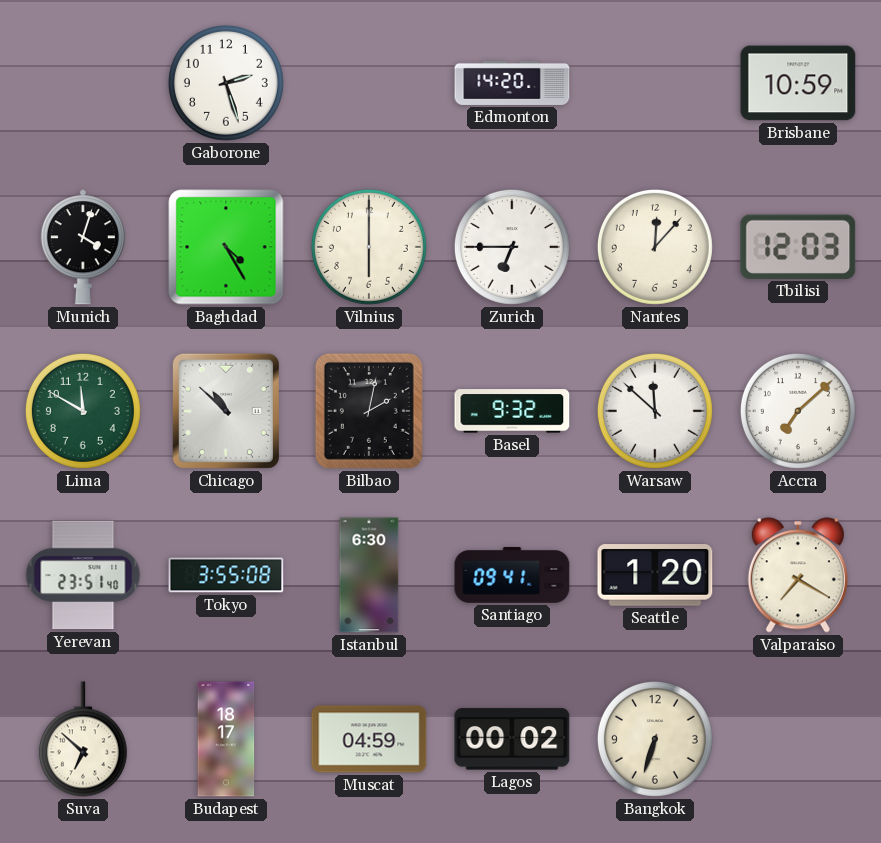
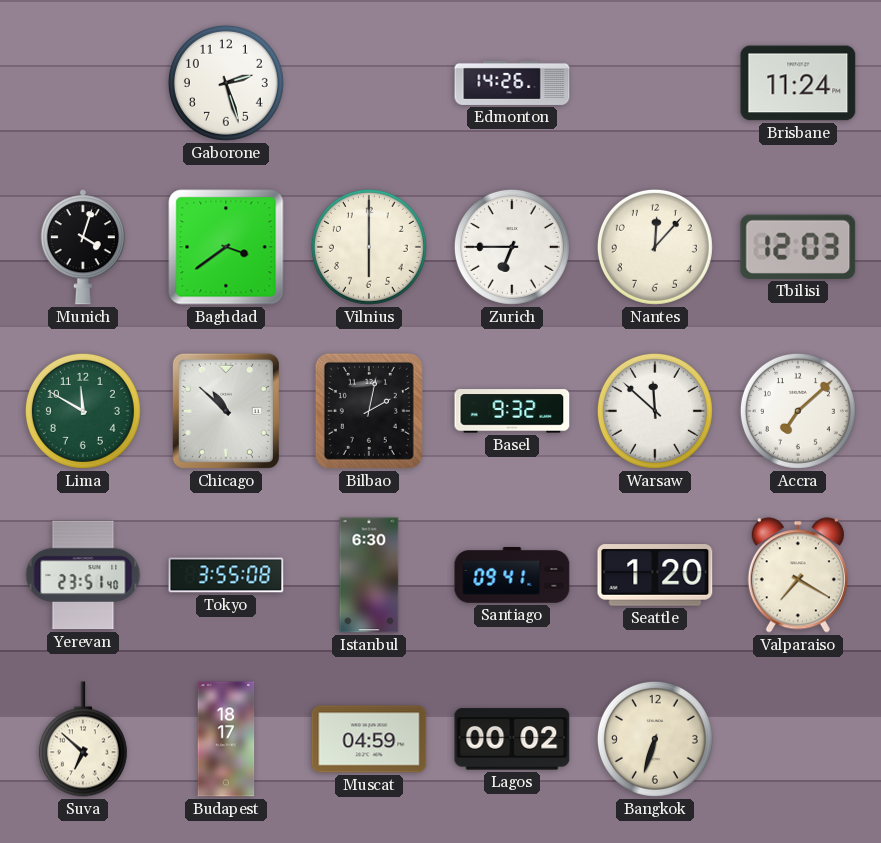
Edmonton: 14:20 -> 14:26
Brisbane: 10:59 -> 11:24
Baghdad: 4:25 -> 3:39
